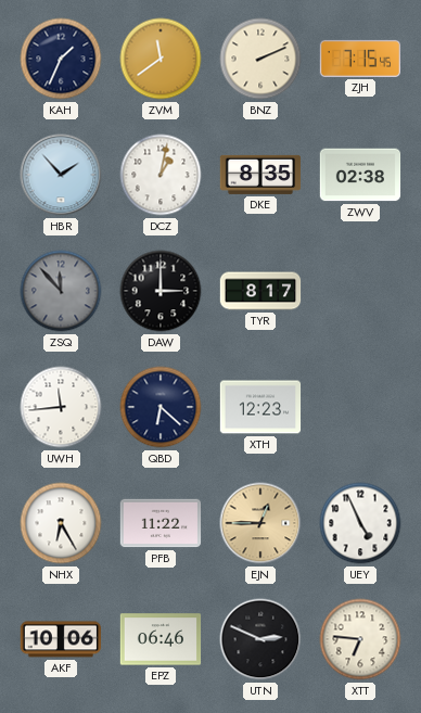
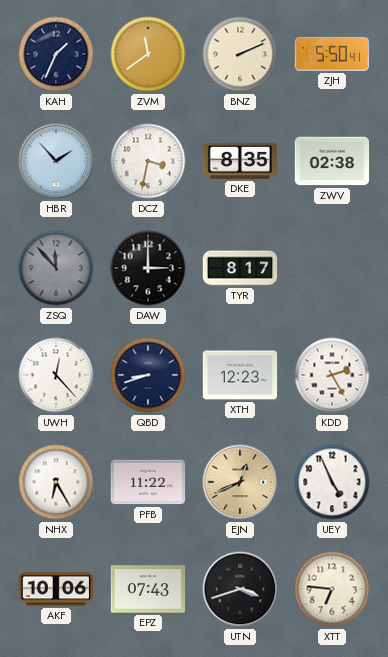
ZJH: 7:15 -> 5:50
DCZ: 1:02 -> 3:32
UWH: 11:44 -> 12:23
QBD: 6:22 -> 8:42
KDD: none -> 2:25
EJN: 12:45 -> 12:41
EPZ: 06:46 -> 07:43
UTN: 2:49 -> 3:42
